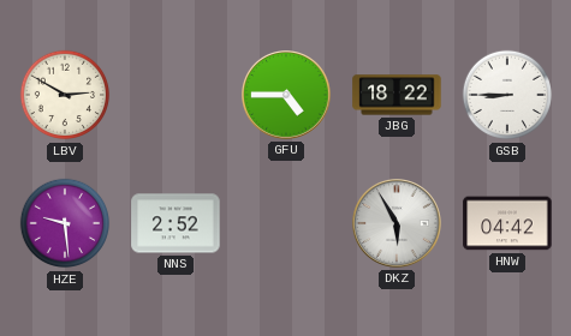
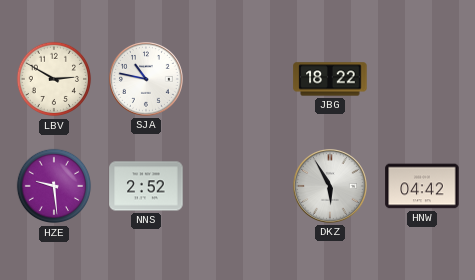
SJA: none -> 10:47
GFU: 4:45 -> none
GSB: 8:45 -> none
